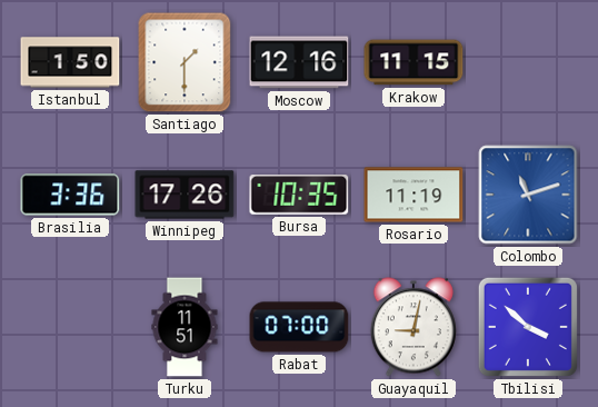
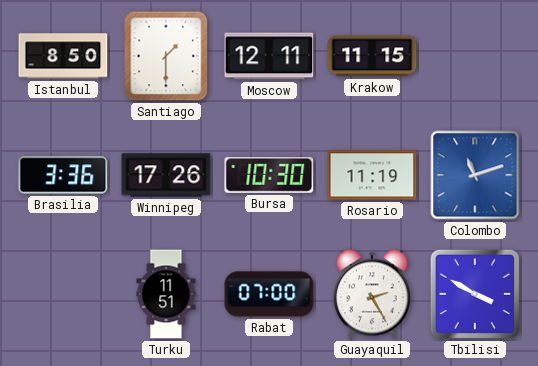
Istanbul: 1:50 -> 8:50
Moscow: 12:16 -> 12:11
Bursa: 10:35 -> 10:30
Guayaquil: 9:02 -> 2:25
Tbilisi: 3:52 -> 3:50
